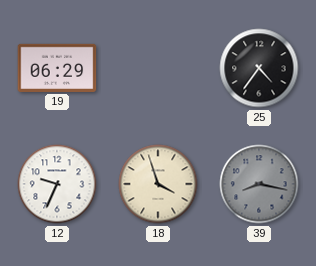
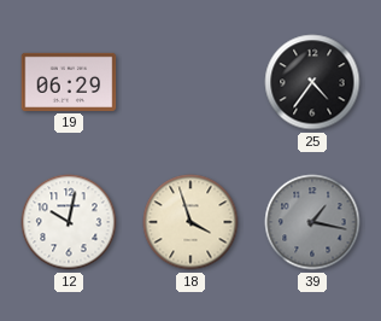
12: 9:34 -> 10:02
39: 8:17 -> 1:17
